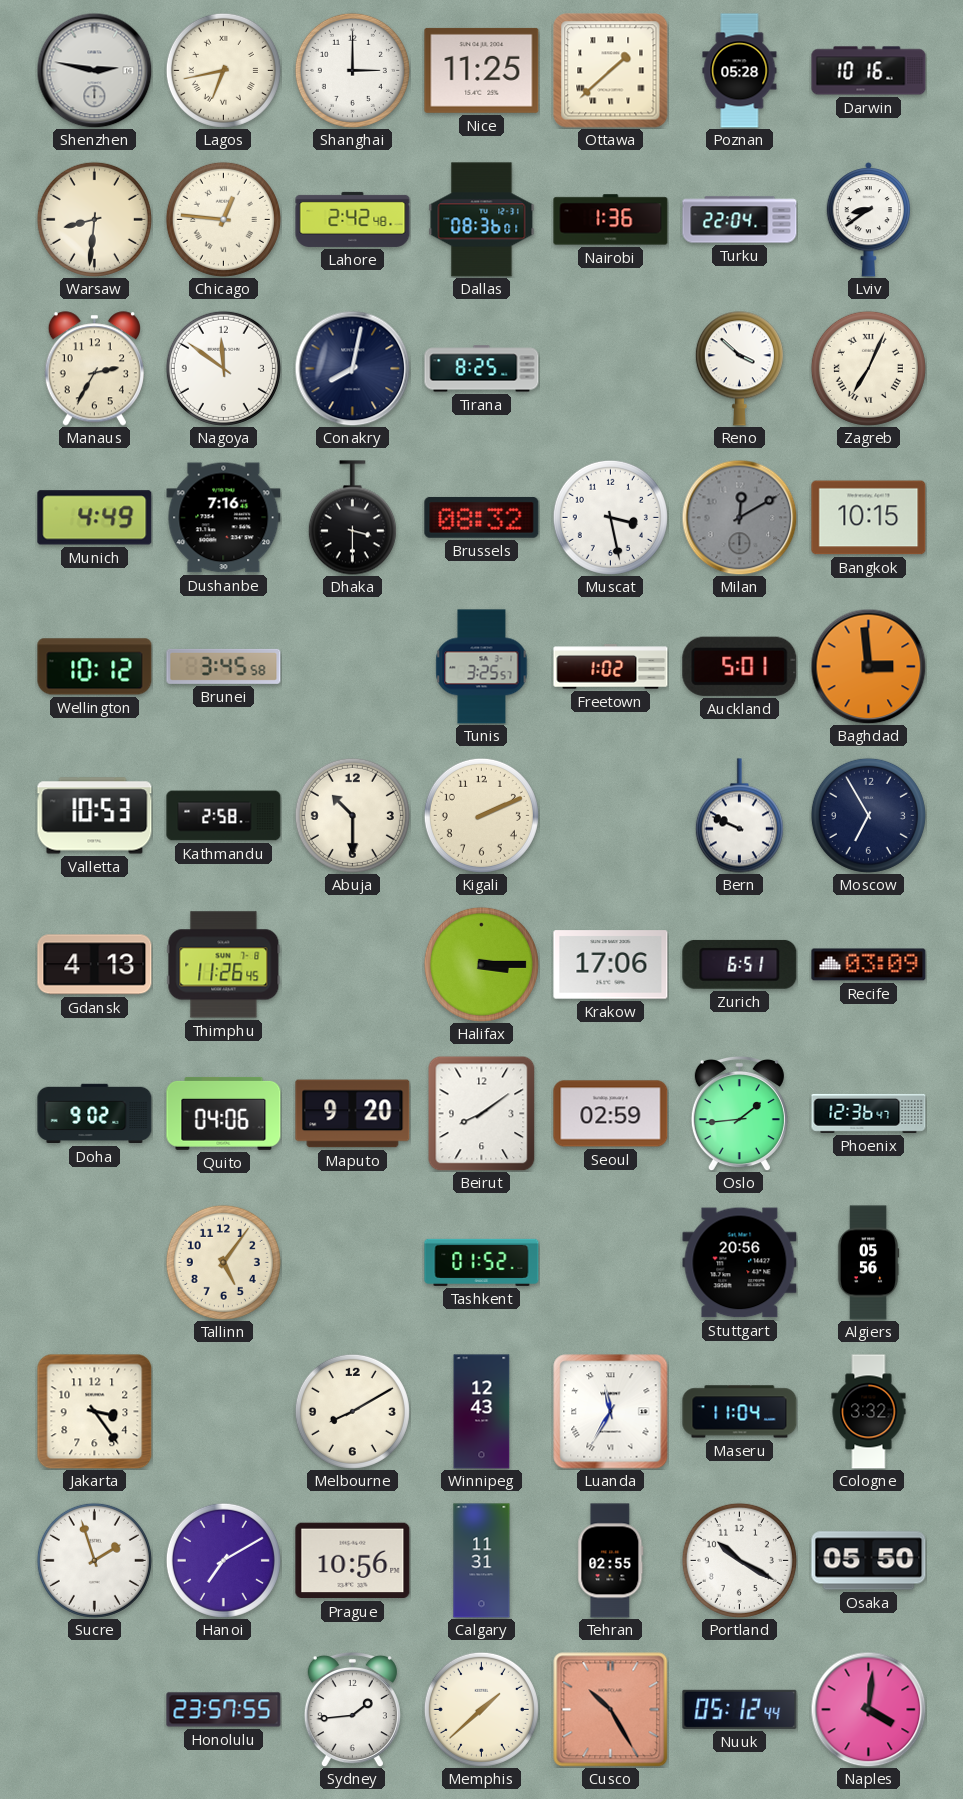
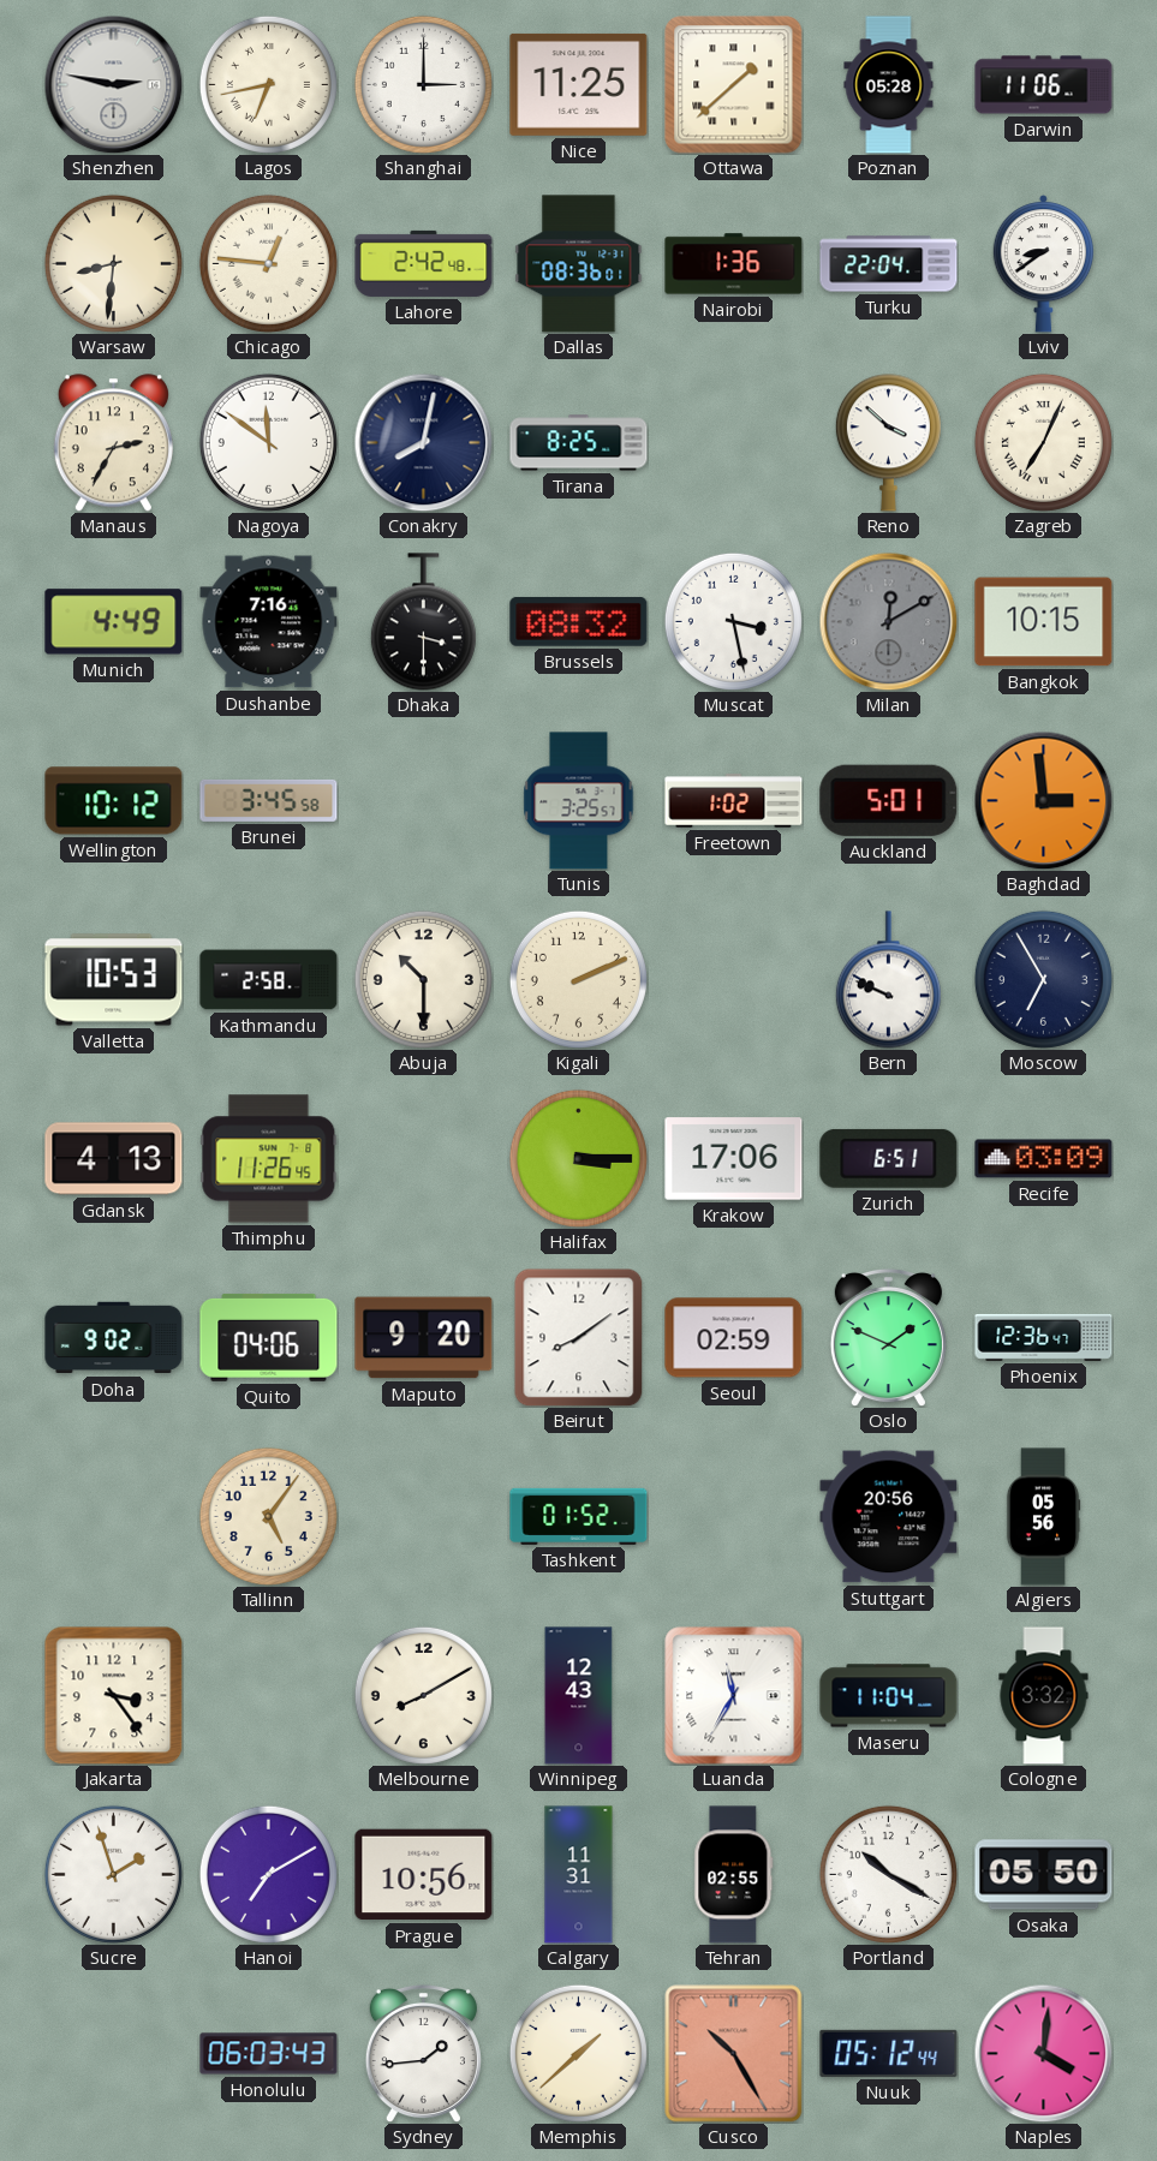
Darwin: 10:16 -> 11:06
Oslo: 1:44 -> 1:49
Honolulu: 23:57 -> 06:03
